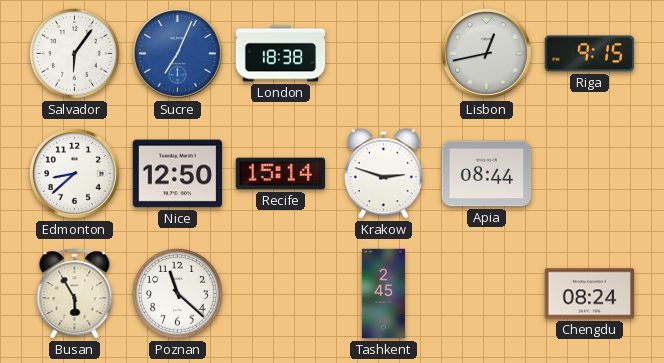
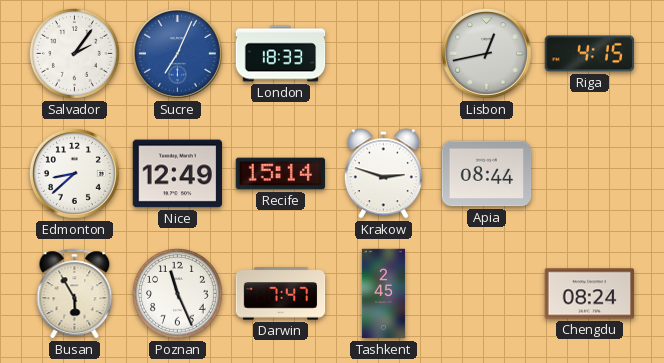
Salvador: 6:06 -> 2:06
London: 18:38 -> 18:33
Riga: 9:15 -> 4:15
Nice: 12:50 -> 12:49
Poznan: 11:22 -> 11:26
Darwin: none -> 7:47
